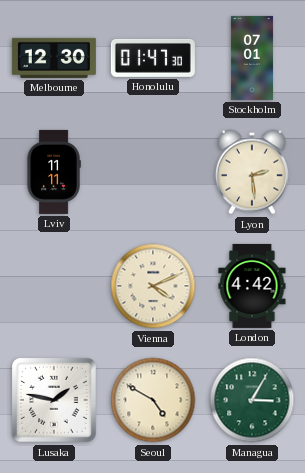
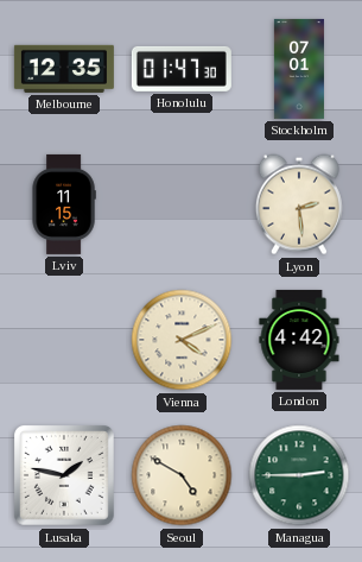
Melbourne: 12:30 -> 12:35
Lviv: 11:11 -> 11:15
Managua: 3:05 -> 2:45
